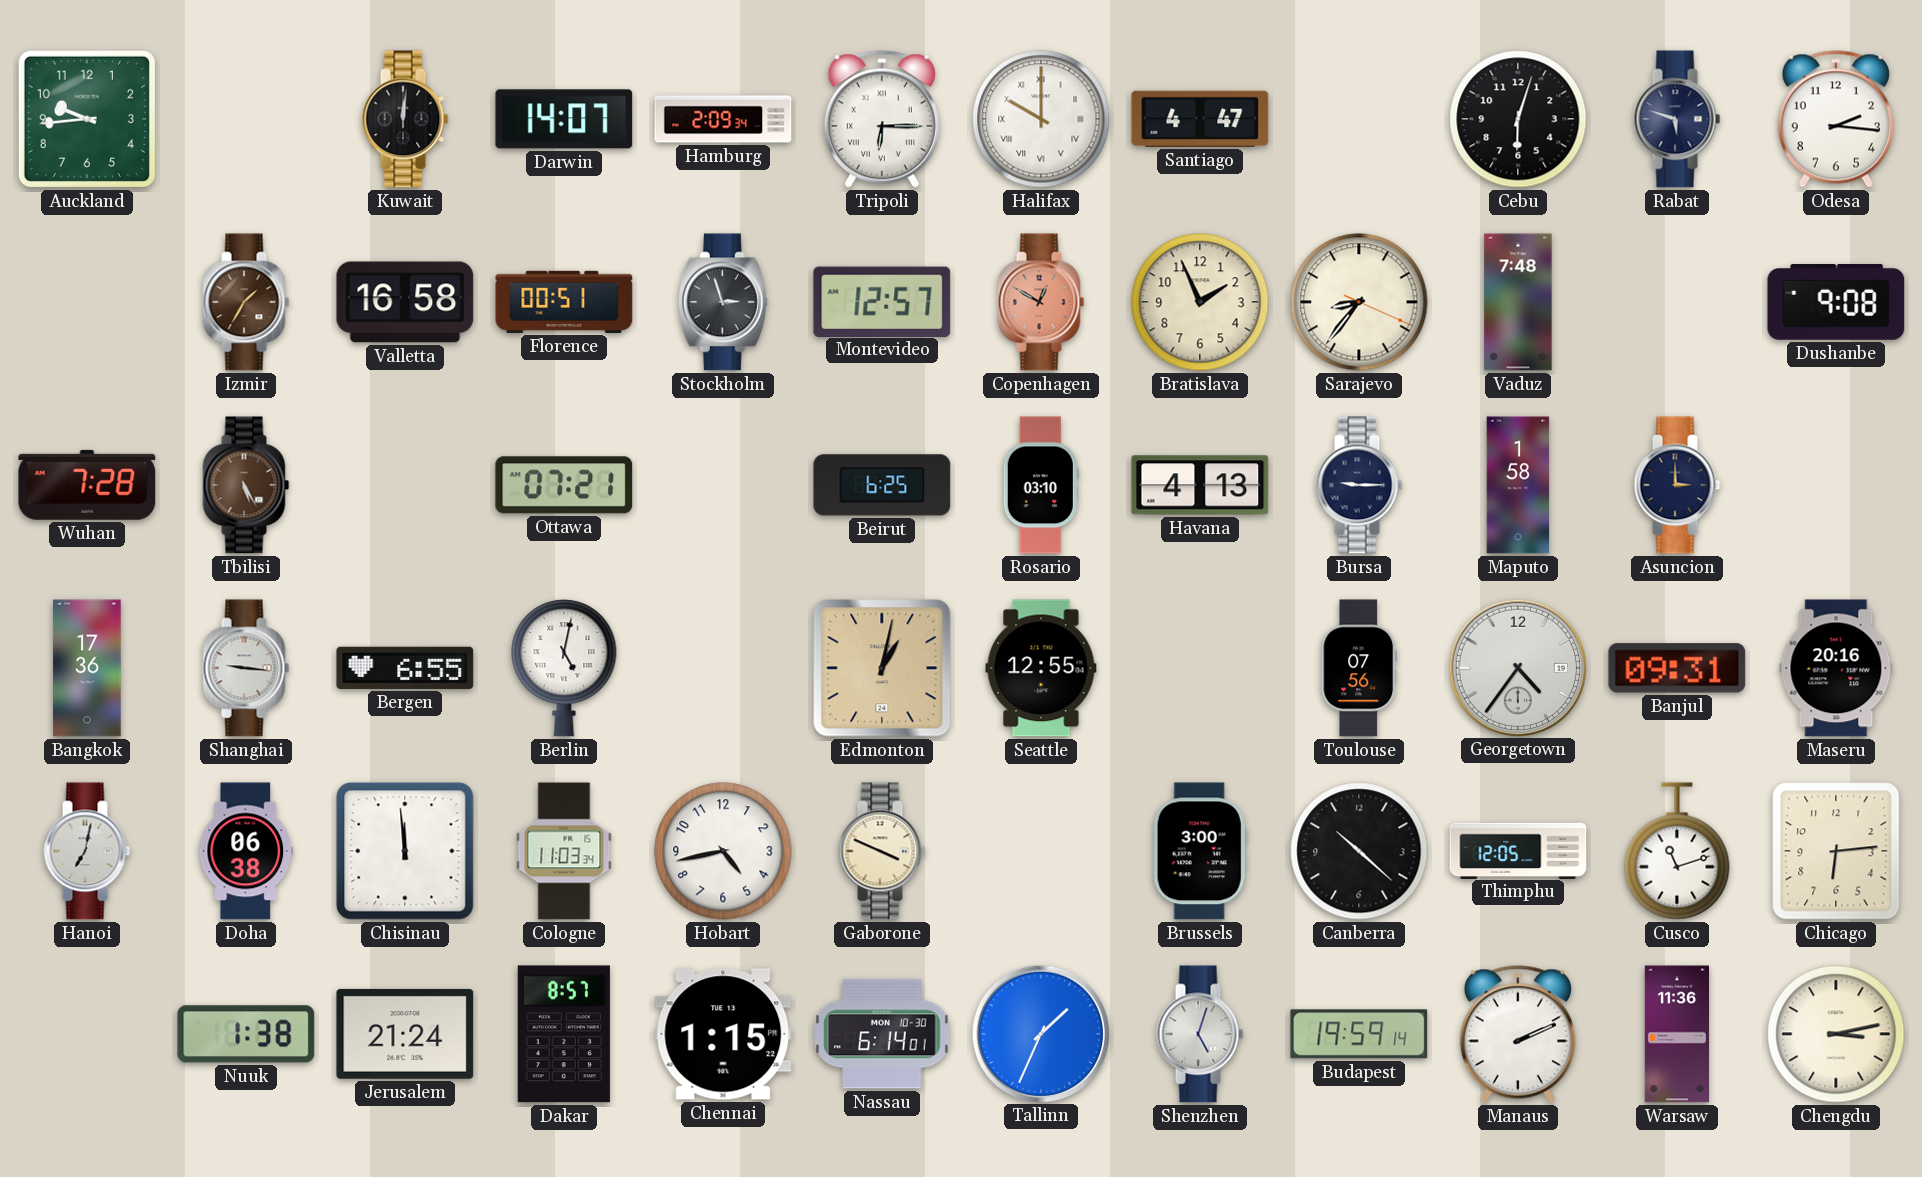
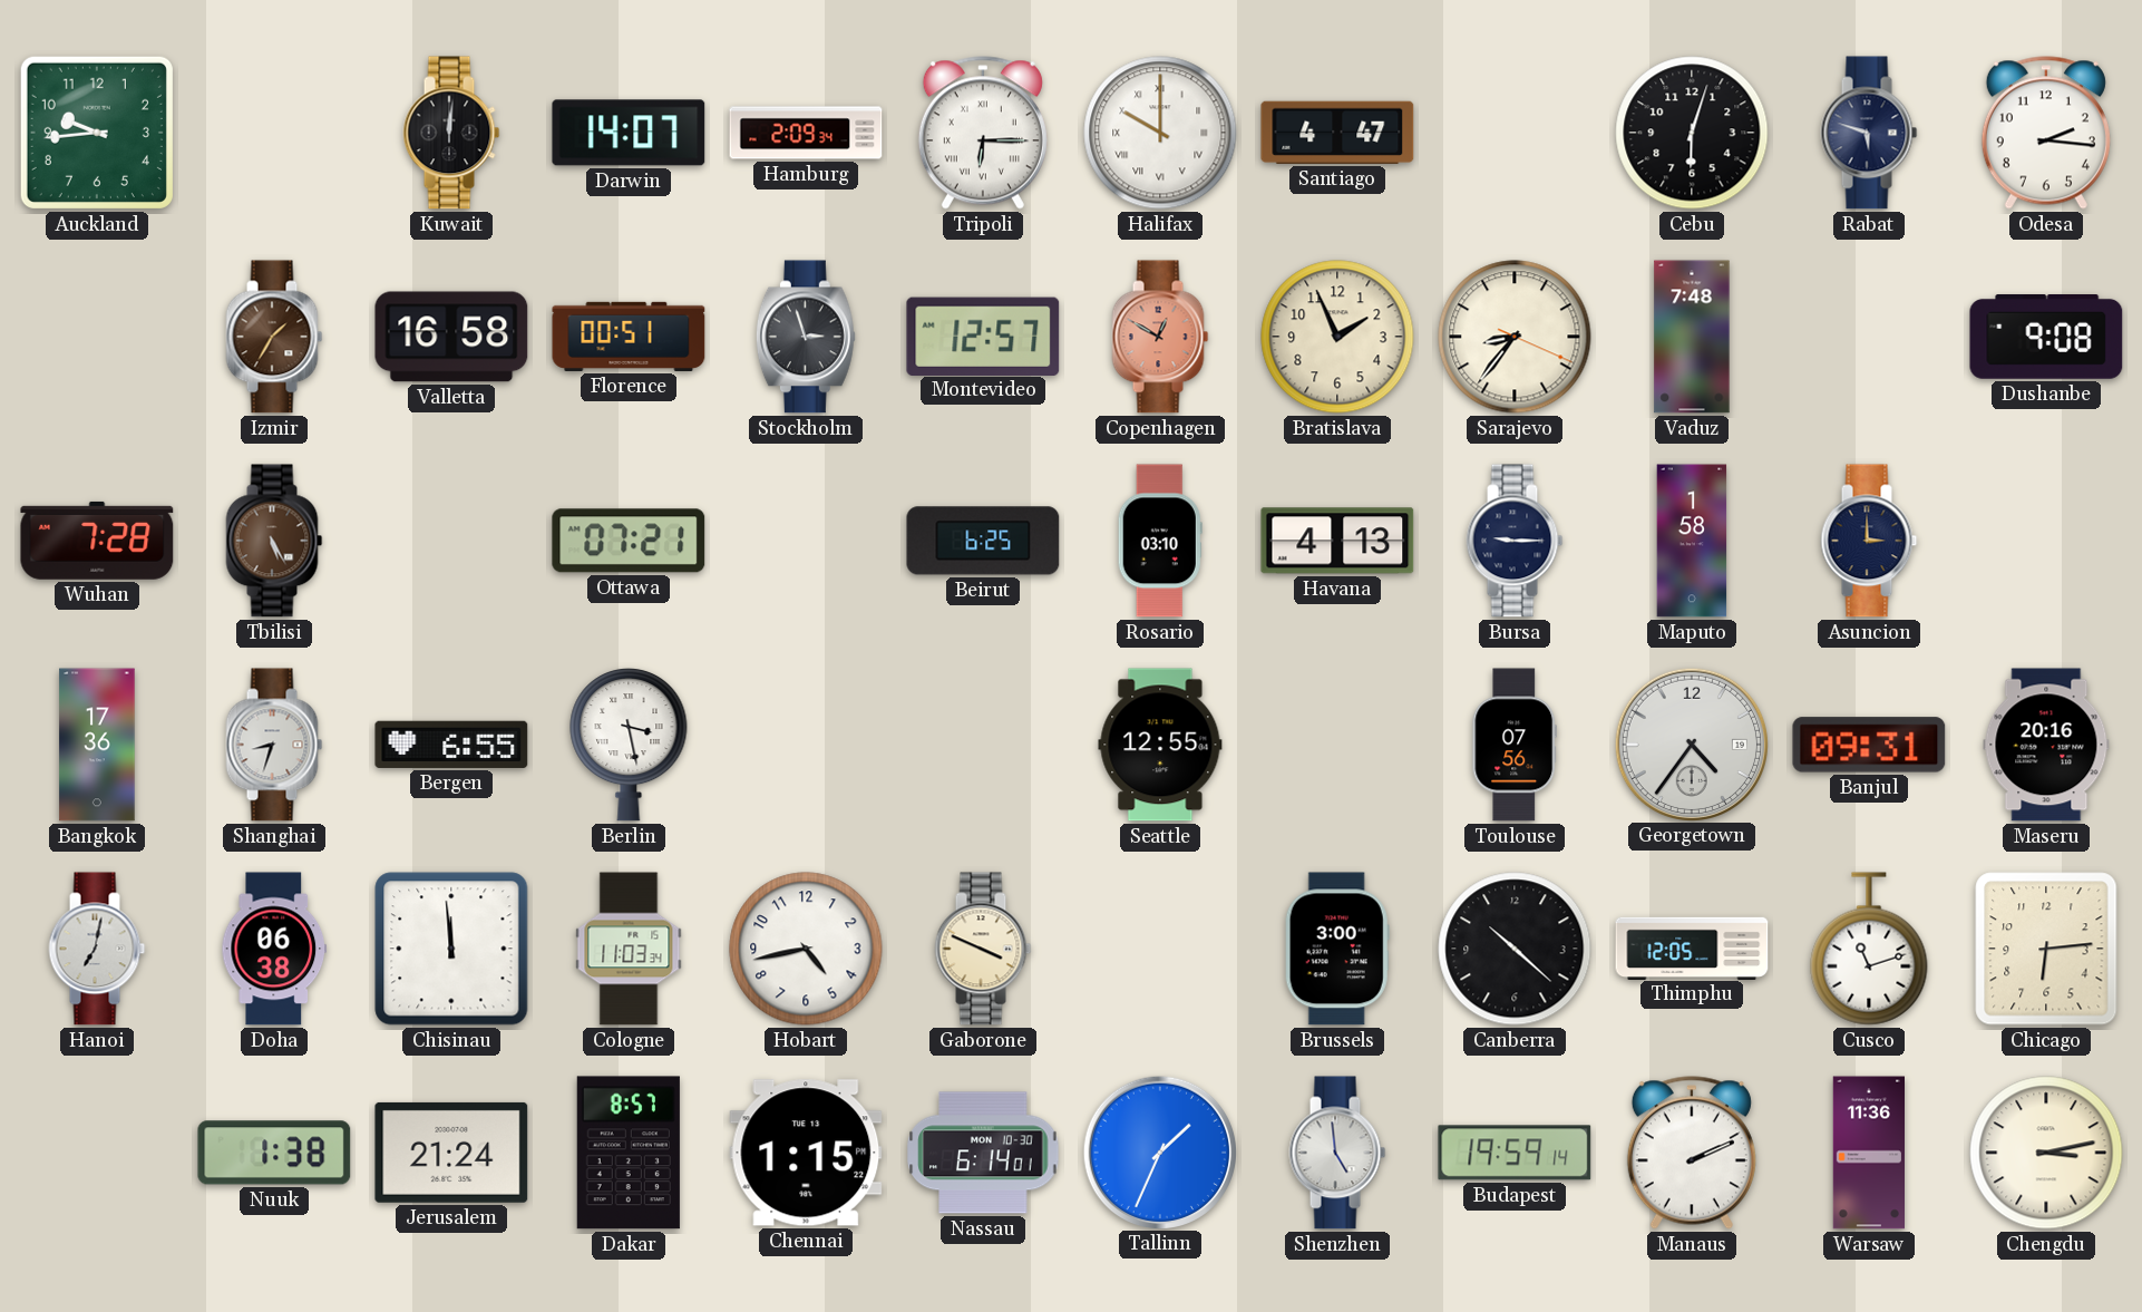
Shanghai: 9:16 -> 8:33
Berlin: 5:02 -> 3:28
Edmonton: 1:02 -> none
Shenzhen: 5:03 -> 4:59
